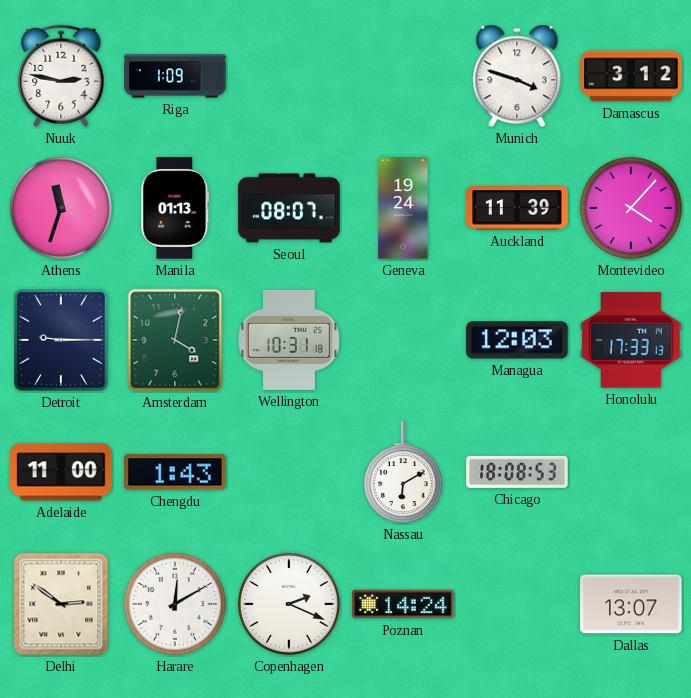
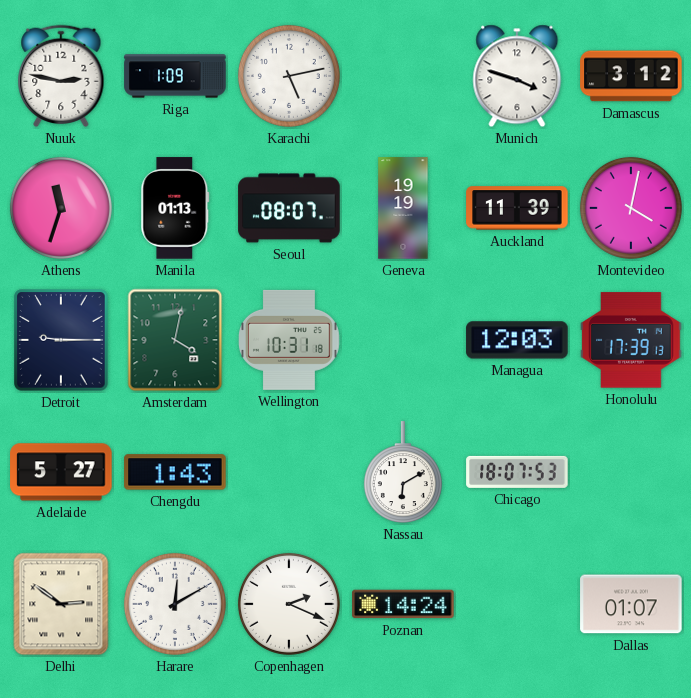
Karachi: none -> 5:13
Geneva: 19:24 -> 19:19
Montevideo: 4:07 -> 4:02
Honolulu: 17:33 -> 17:39
Adelaide: 11:00 -> 5:27
Chicago: 18:08 -> 18:07
Dallas: 13:07 -> 01:07
